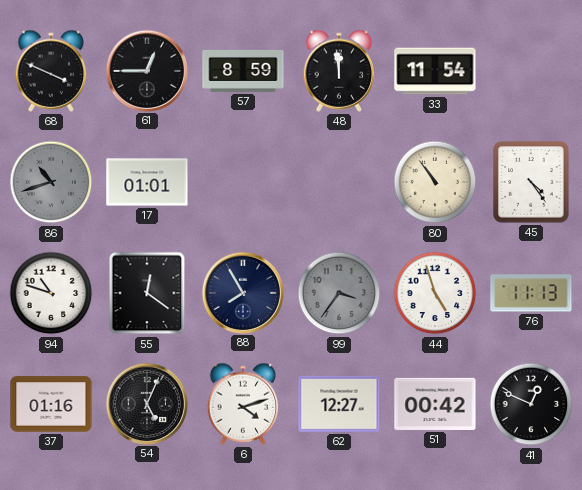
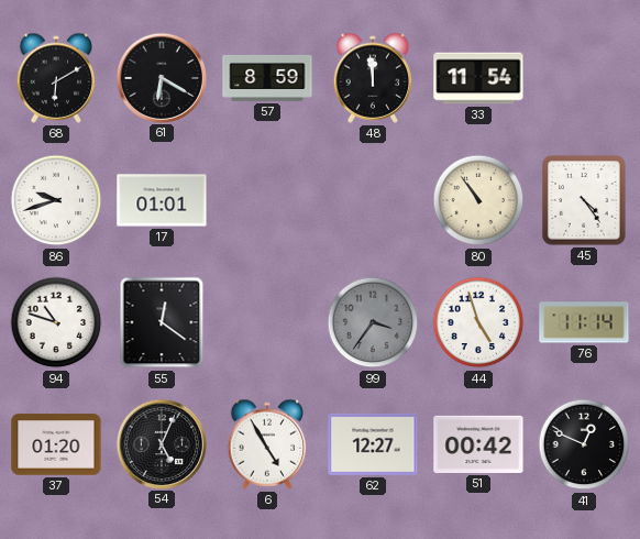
68: 3:49 -> 6:10
61: 12:45 -> 6:20
86: 10:42 -> 9:42
86 dial: grey -> white
88: 7:55 -> none
76: 11:13 -> 11:14
37: 01:16 -> 01:20
6: 4:12 -> 4:55
